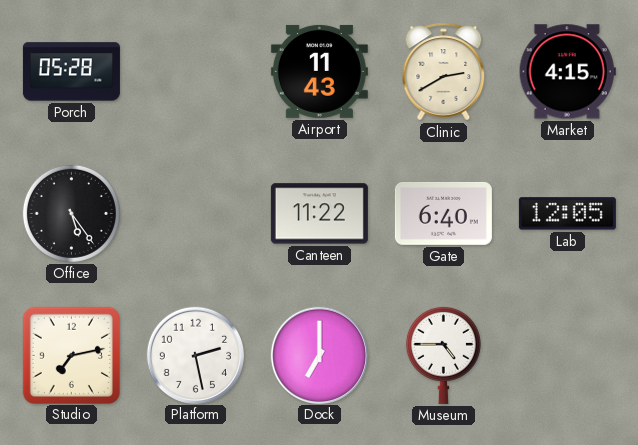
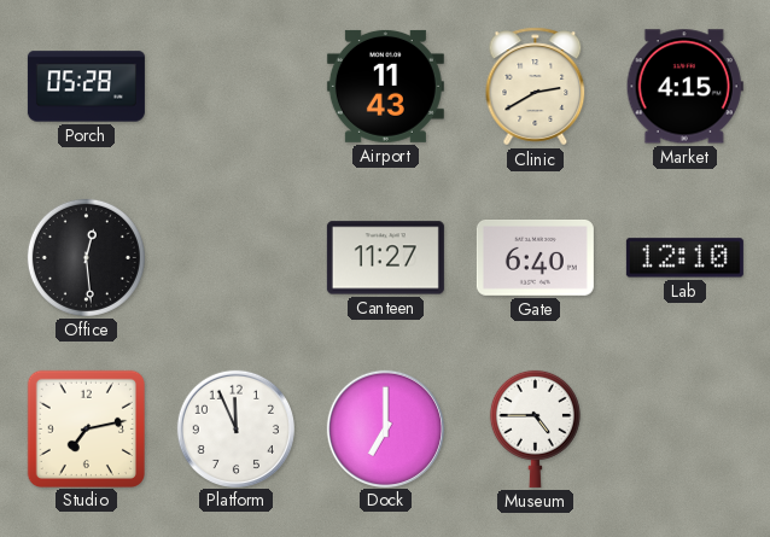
Office: 5:24 -> 12:29
Canteen: 11:22 -> 11:27
Lab: 12:05 -> 12:10
Platform: 2:28 -> 11:56
